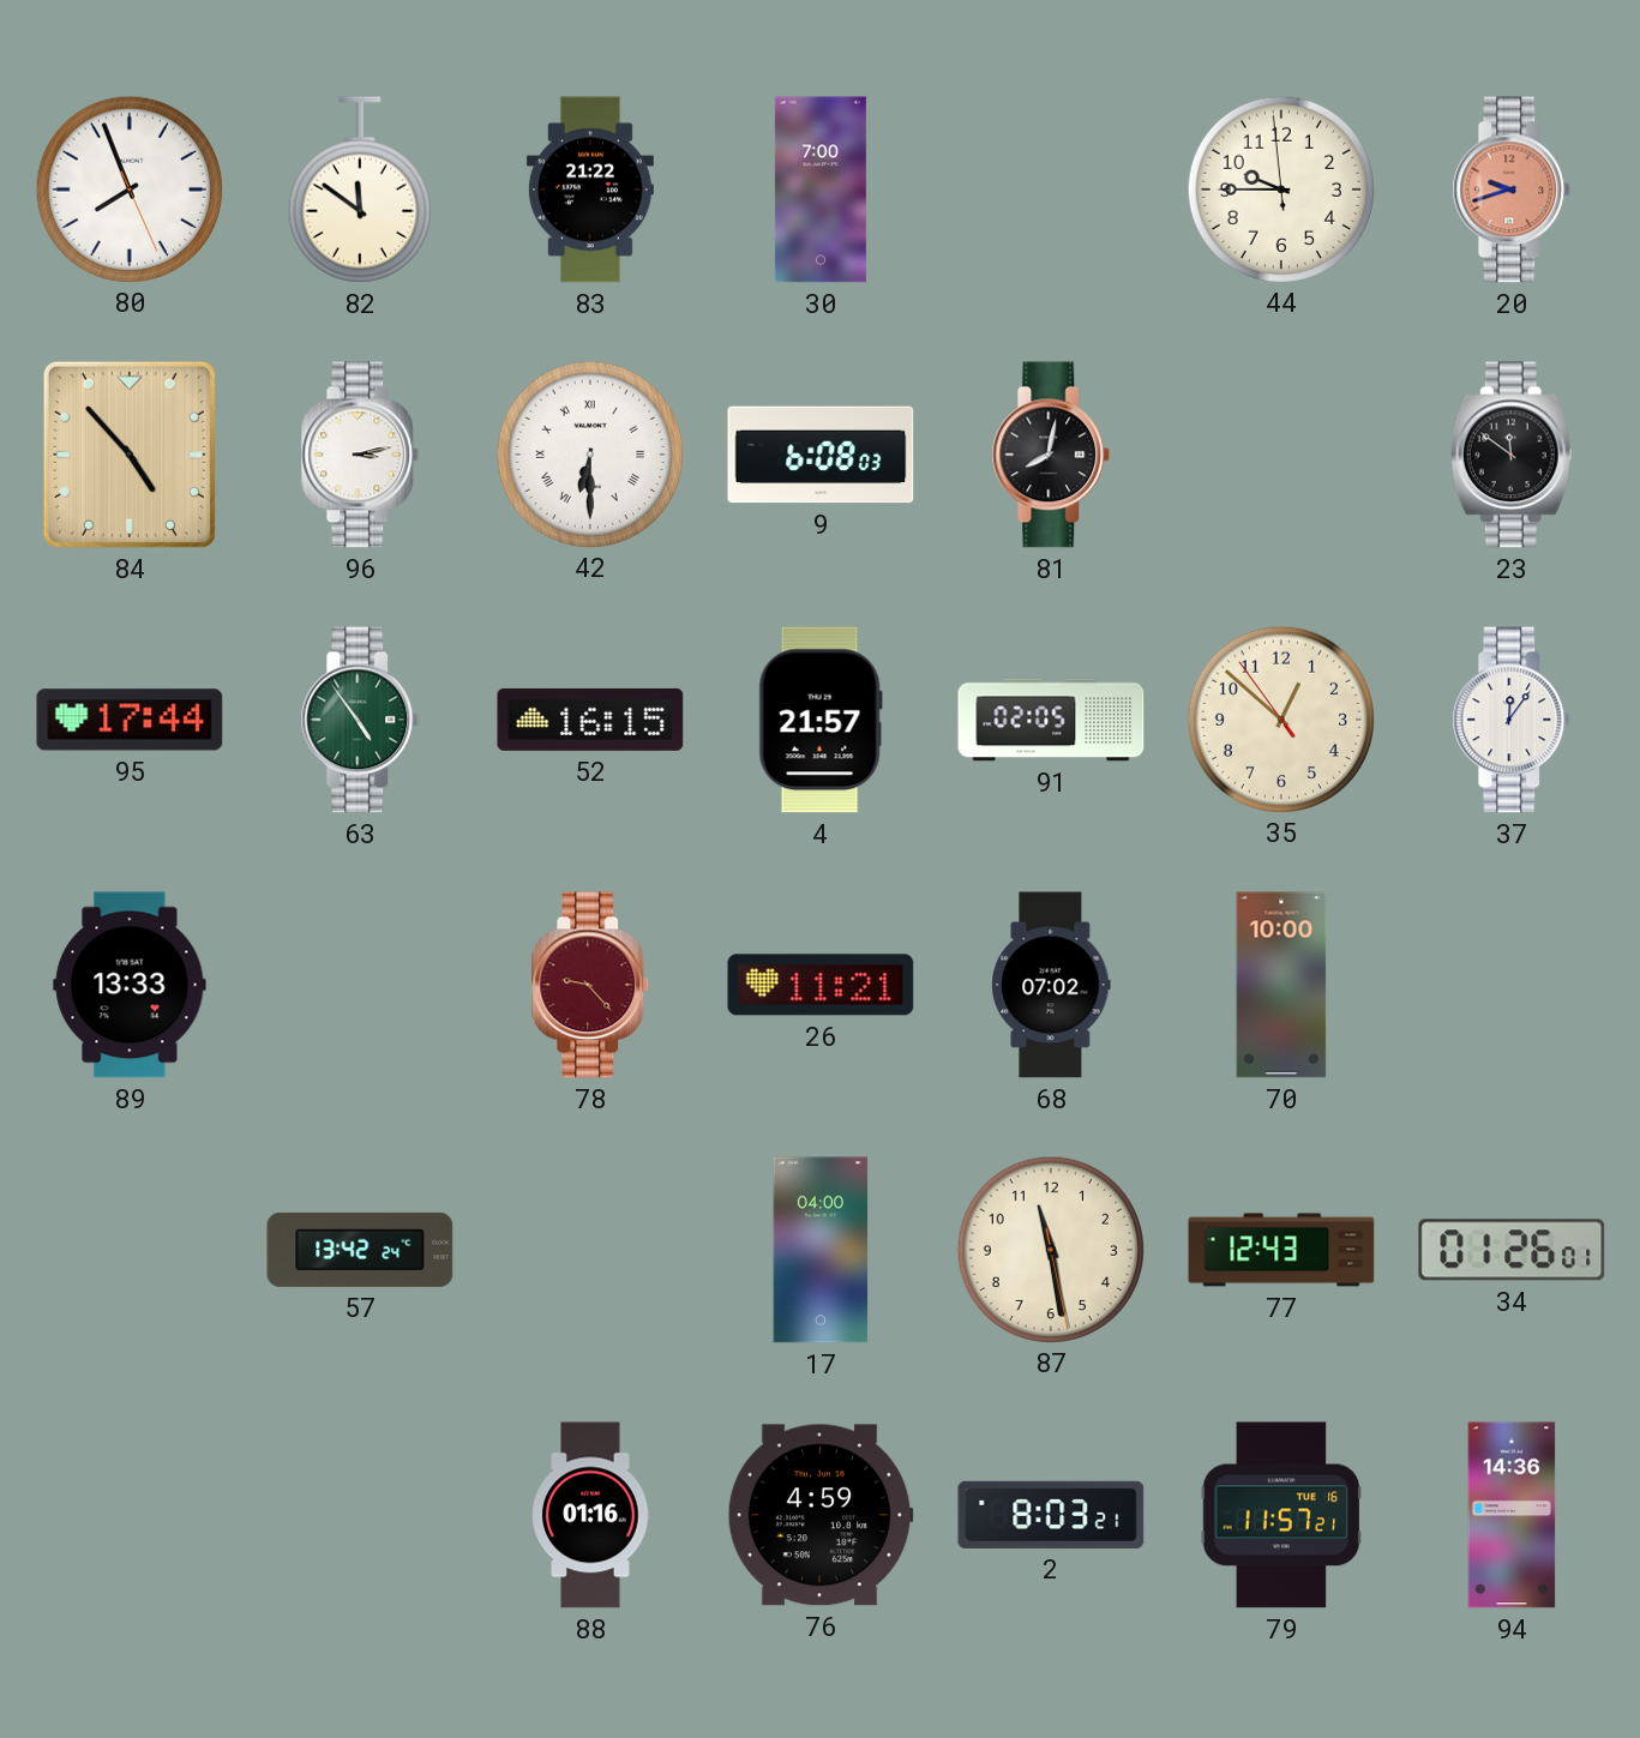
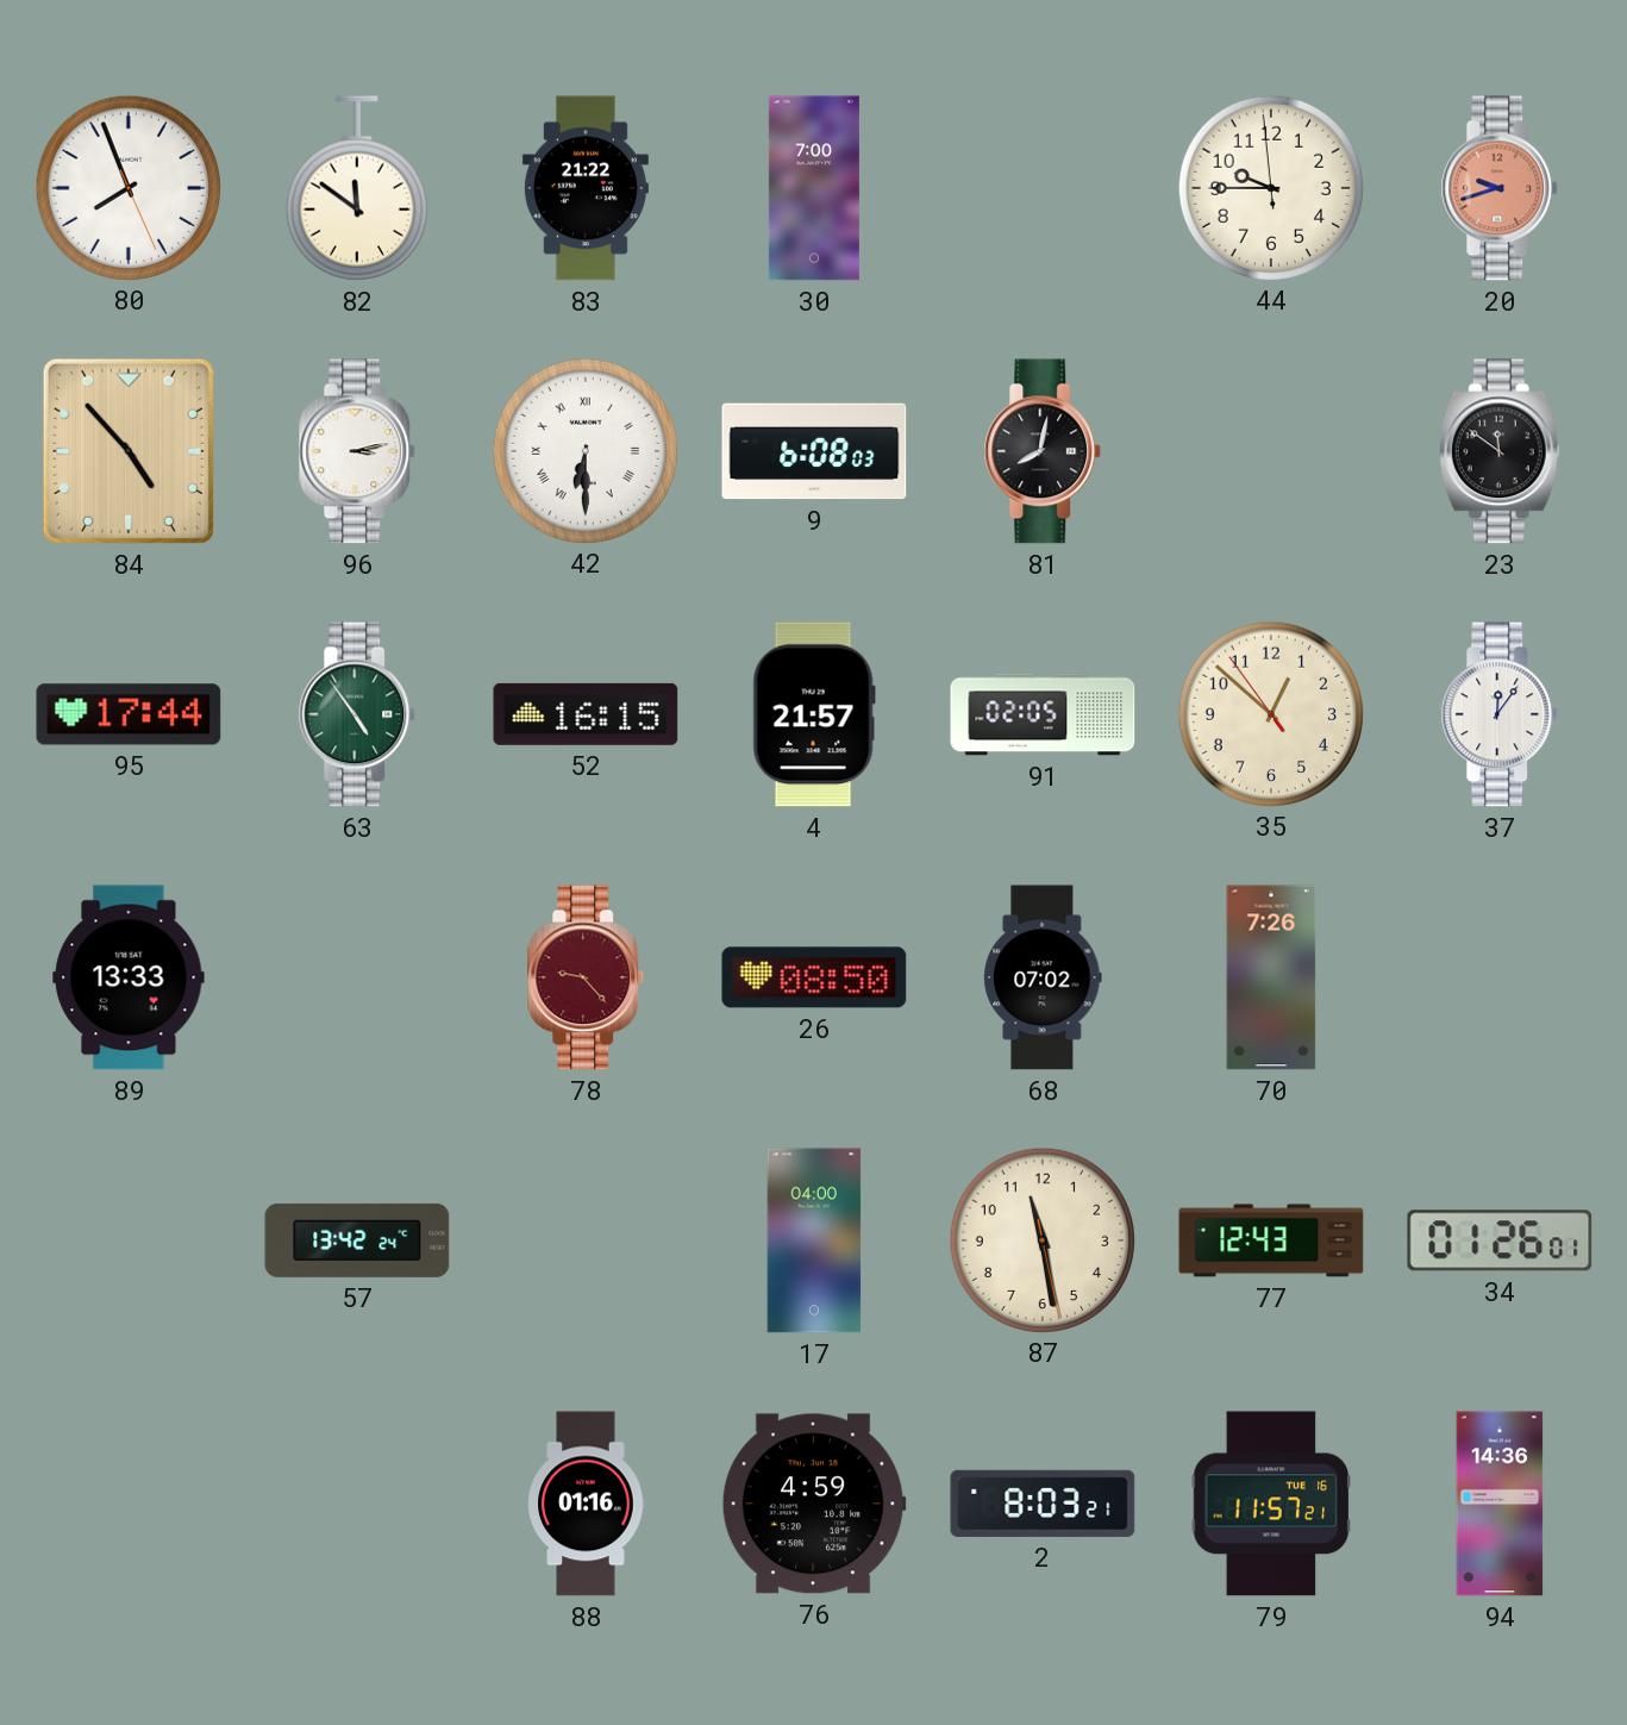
26: 11:21 -> 08:50
70: 10:00 -> 7:26
